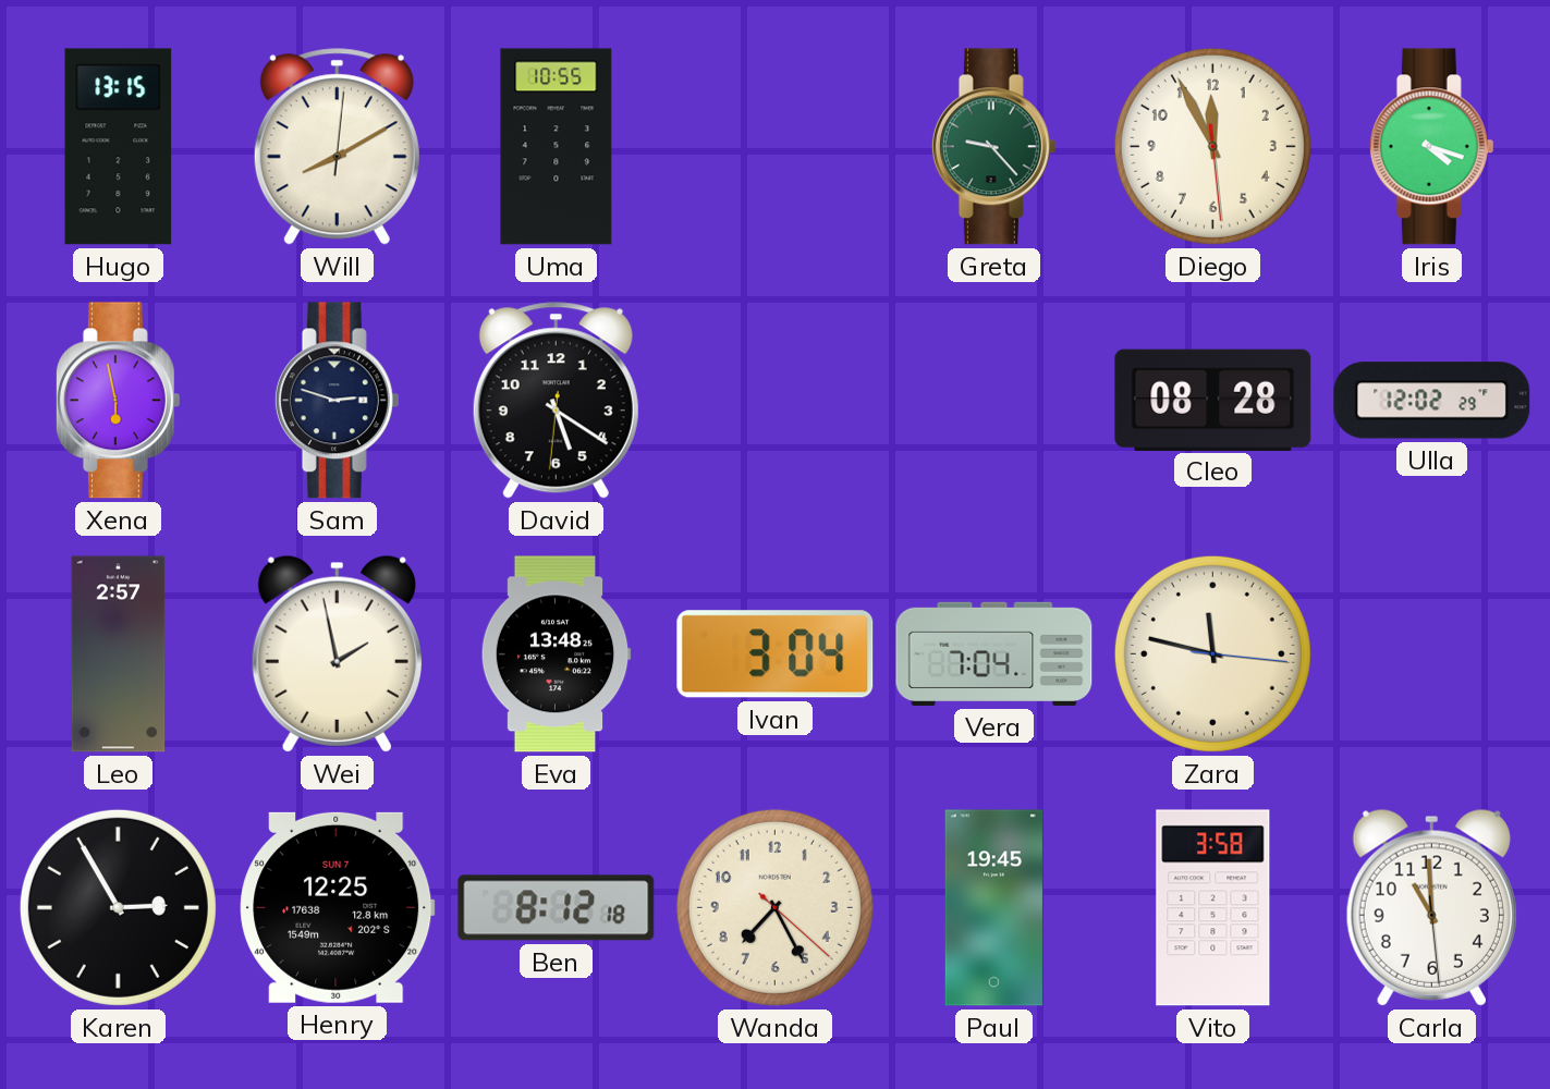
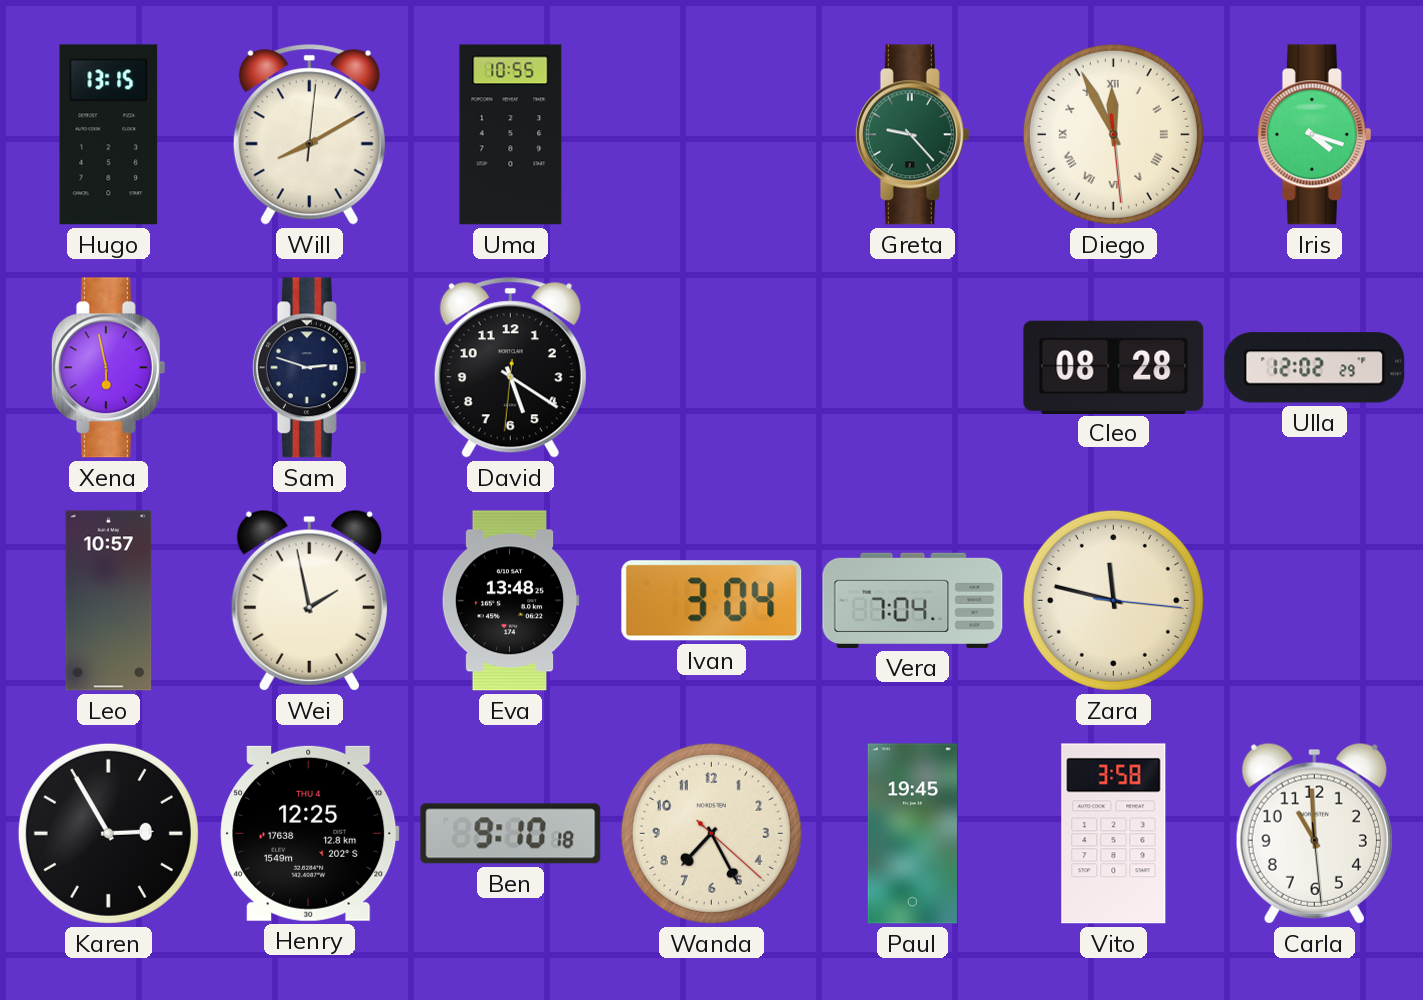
Diego numerals: Arabic -> Roman
Leo: 2:57 -> 10:57
Henry date: SUN 7 -> THU 4
Ben: 8:12 -> 9:10
